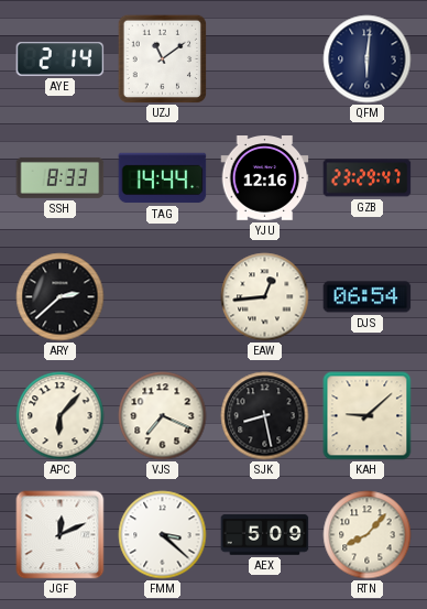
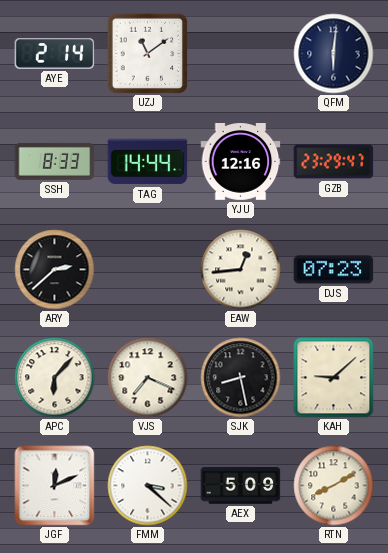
DJS: 06:54 -> 07:23
RTN: 8:07 -> 8:10
